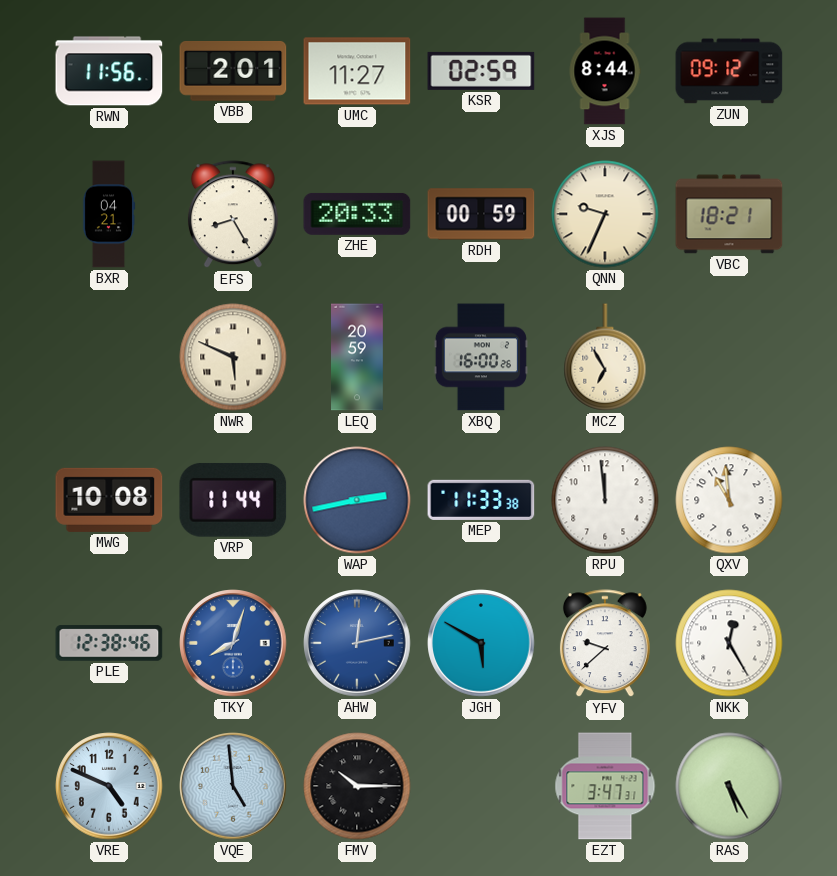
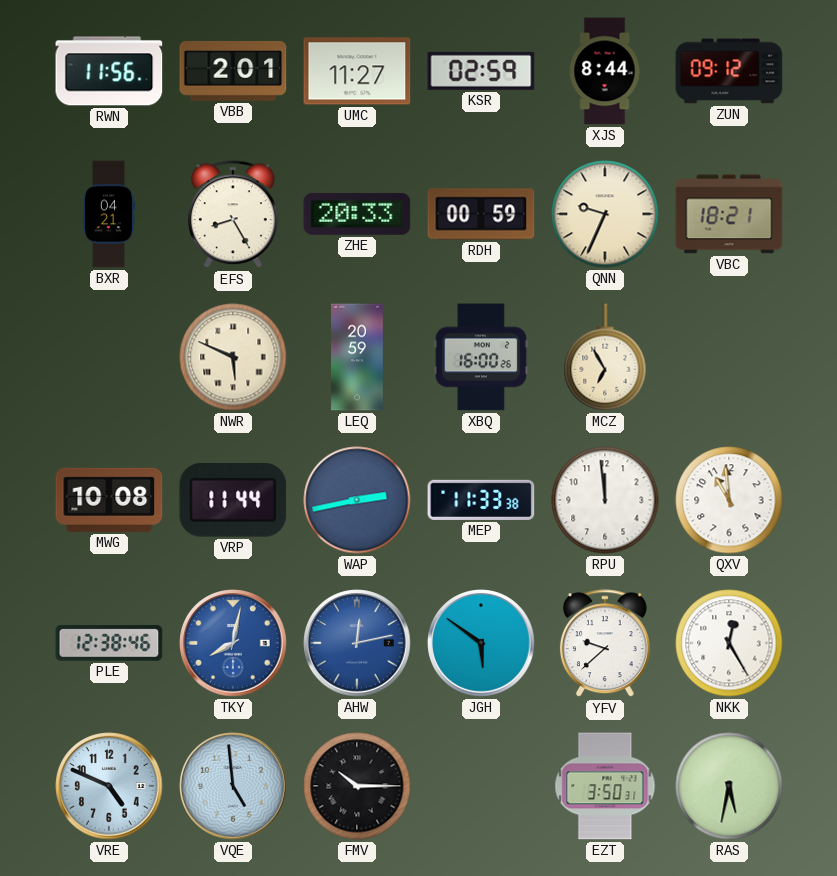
TKY: 8:03 -> 8:02
JGH: 5:50 -> 5:51
EZT: 3:47 -> 3:50
RAS: 5:25 -> 5:32
